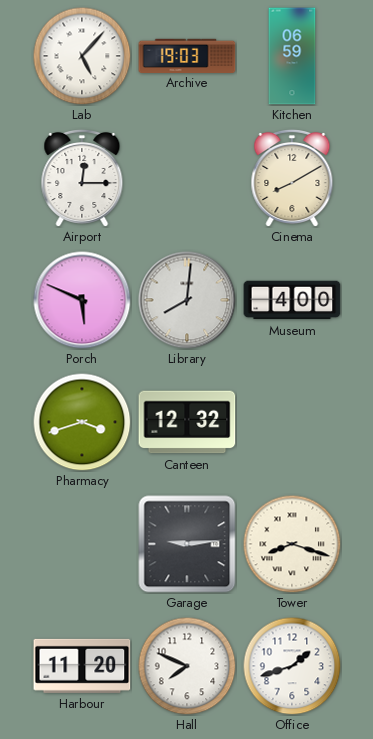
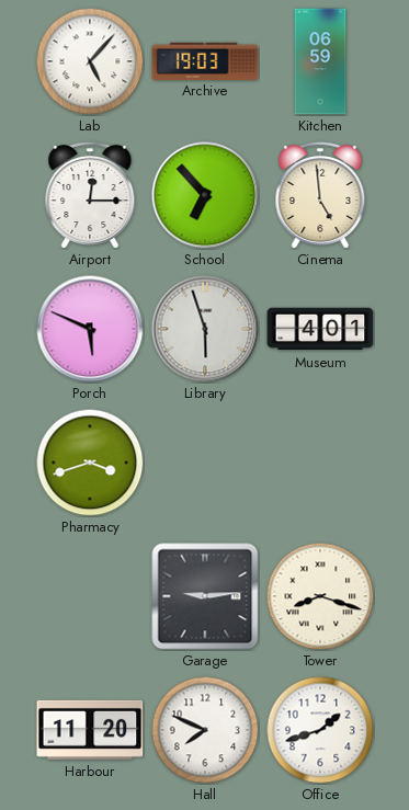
School: none -> 6:53
Cinema: 8:10 -> 4:59
Library: 8:01 -> 5:57
Museum: 4:00 -> 4:01
Canteen: 12:32 -> none
